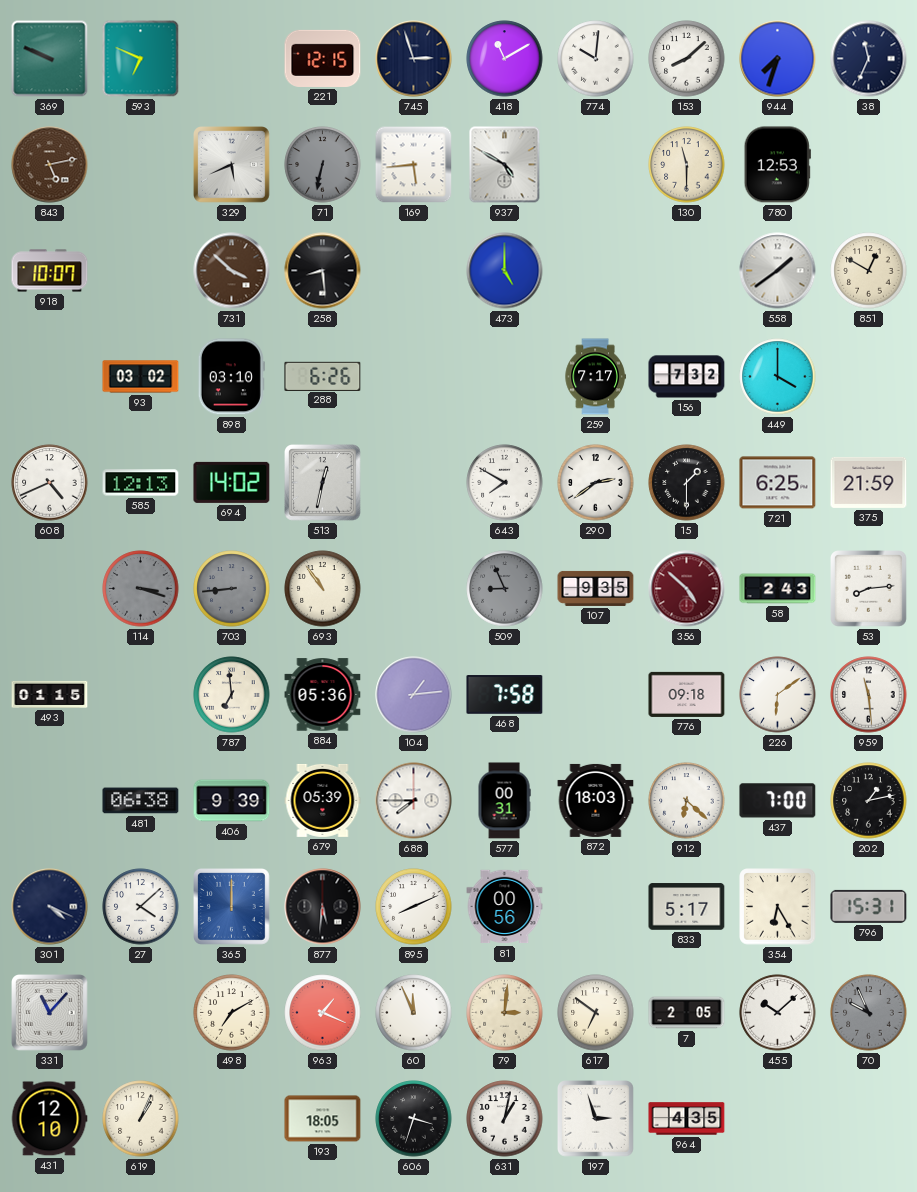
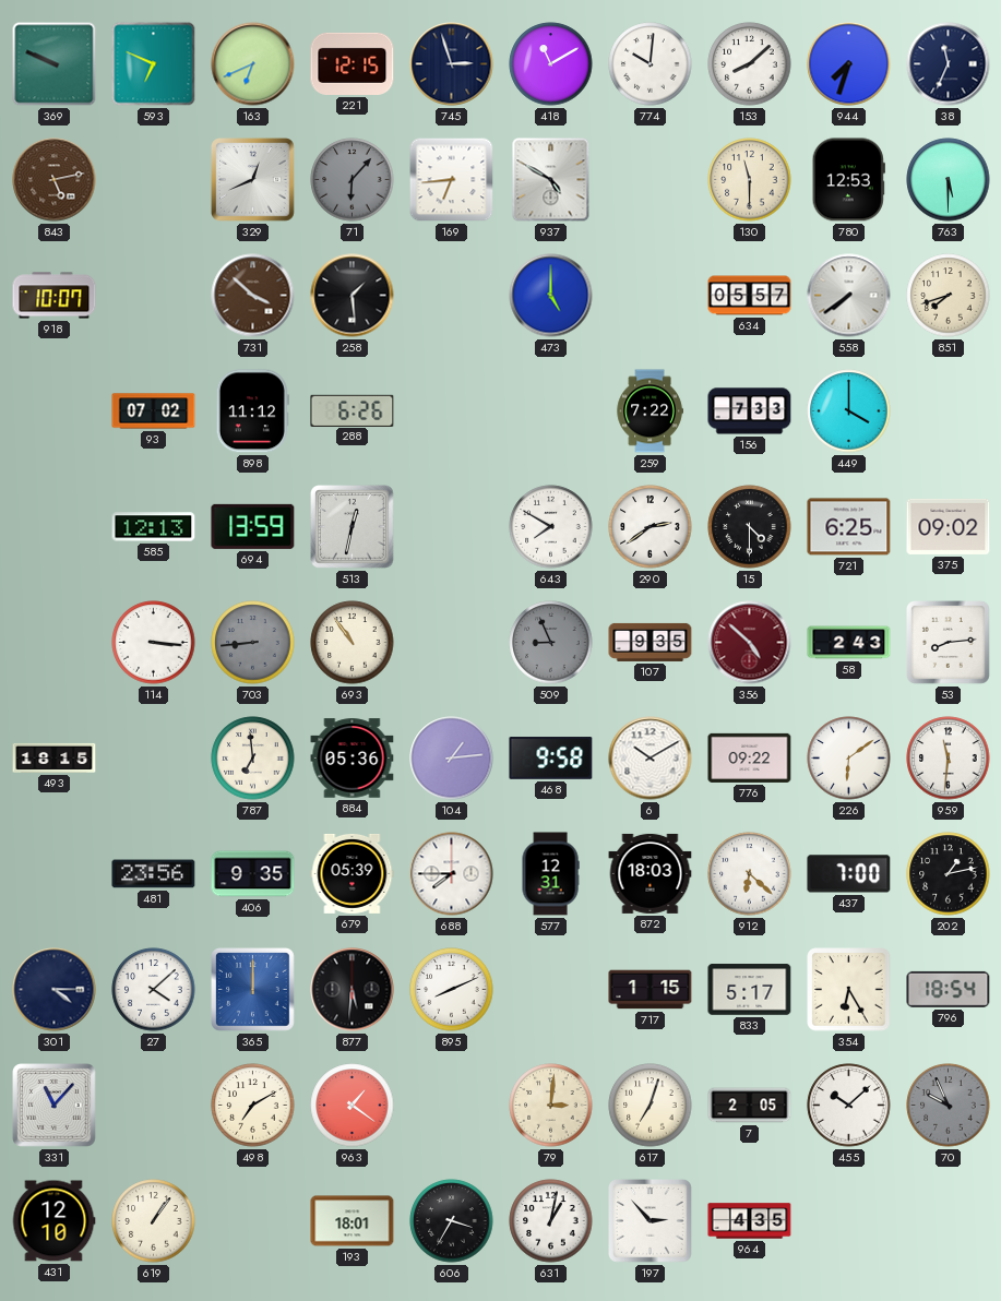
163: none -> 6:41
329: 5:41 -> 12:41
71: 6:32 -> 6:07
169: 5:44 -> 6:44
763: none -> 5:30
258: 8:29 -> 1:29
634: none -> 05:57
558: 1:39 -> 7:39
851: 12:50 -> 7:42
93: 03:02 -> 07:02
898: 03:10 -> 11:12
259: 7:17 -> 7:22
156: 7:32 -> 7:33
608: 4:41 -> none
694: 14:02 -> 13:59
15: 1:30 -> 4:30
375: 21:59 -> 09:02
114: 3:18 -> 3:16
114 dial: grey -> white
493: 01:15 -> 18:15
468: 7:58 -> 9:58
6: none -> 10:10
776: 09:18 -> 09:22
959: 11:29 -> 11:31
481: 06:38 -> 23:56
406: 9:39 -> 9:35
577: 00:31 -> 12:31
301: 4:19 -> 4:15
81: 00:56 -> none
717: none -> 1:15
796: 15:31 -> 18:54
963: 1:19 -> 1:21
60: 11:56 -> none
617: 6:51 -> 7:03
619: 1:04 -> 1:06
193: 18:05 -> 18:01
606: 3:33 -> 3:35
197: 2:57 -> 2:53
